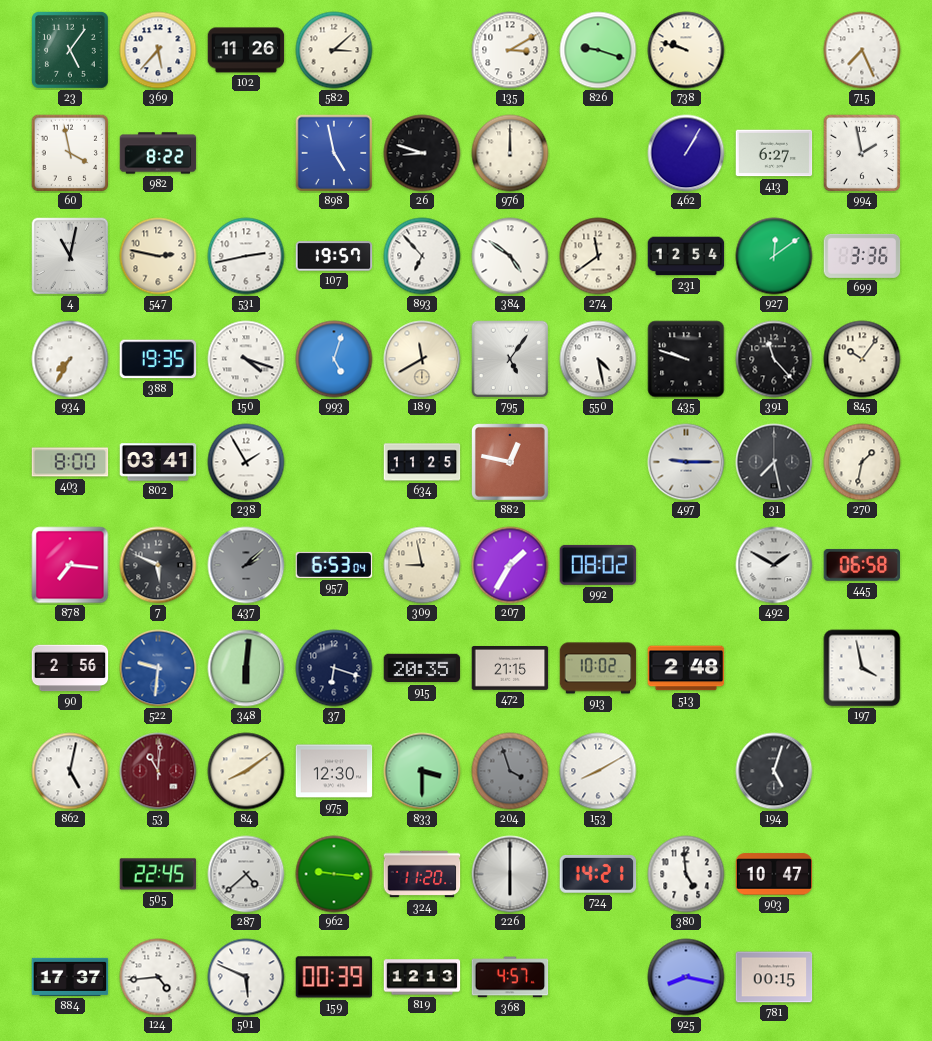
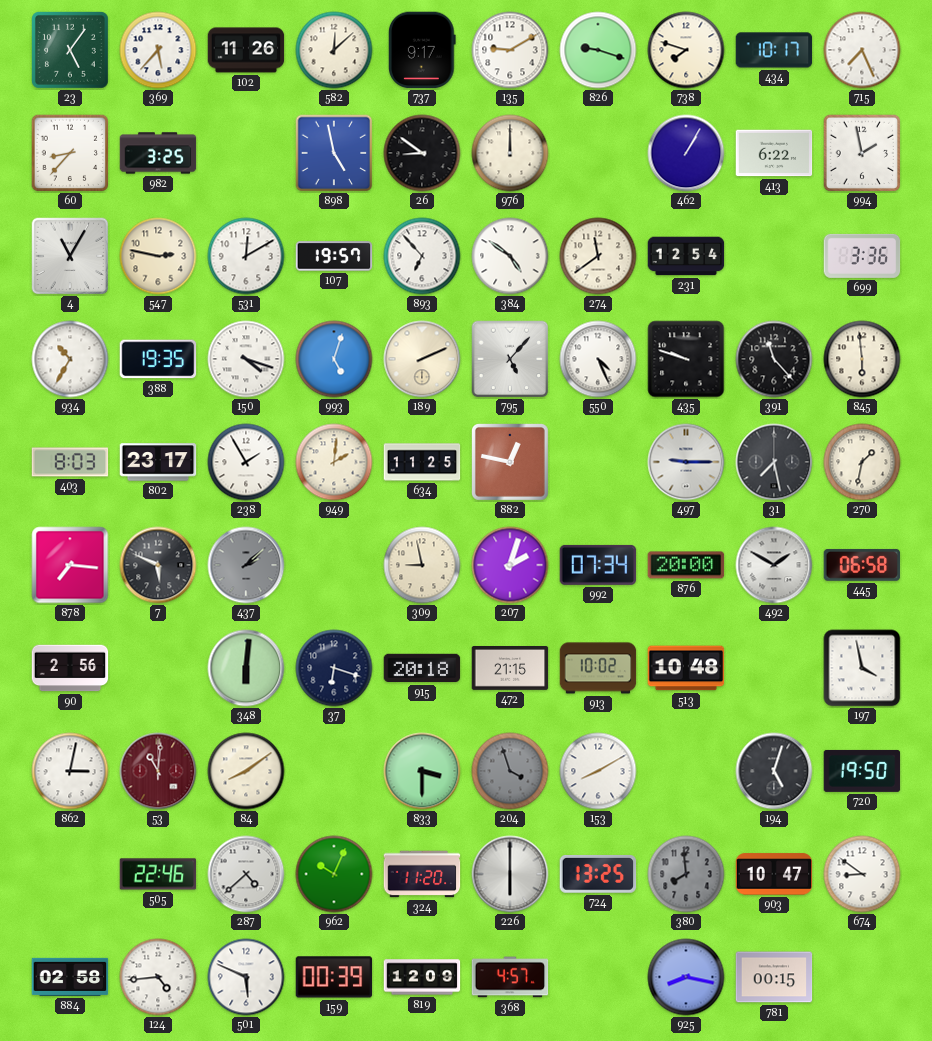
582: 3:08 -> 12:08
737: none -> 9:17
135: 3:10 -> 9:10
738: 9:48 -> 7:48
434: none -> 10:17
60: 3:58 -> 8:37
982: 8:22 -> 3:25
26: 8:48 -> 8:51
413: 6:27 -> 6:22
4: 11:02 -> 11:05
531: 2:43 -> 12:10
927: 12:09 -> none
934: 7:35 -> 10:35
189: 11:40 -> 2:11
795: 5:06 -> 5:07
550: 4:28 -> 4:26
845: 10:06 -> 5:59
403: 8:00 -> 8:03
802: 03:41 -> 23:17
949: none -> 2:01
957: 6:53 -> none
207: 1:35 -> 2:03
992: 08:02 -> 07:34
876: none -> 20:00
522: 9:31 -> none
915: 20:35 -> 20:18
513: 2:48 -> 10:48
862: 5:02 -> 3:02
975: 12:30 -> none
720: none -> 19:50
505: 22:45 -> 22:46
962: 9:16 -> 10:04
724: 14:21 -> 13:25
380: 4:59 -> 7:59
380 dial: white -> grey
674: none -> 8:51
884: 17:37 -> 02:58
819: 12:13 -> 12:09
